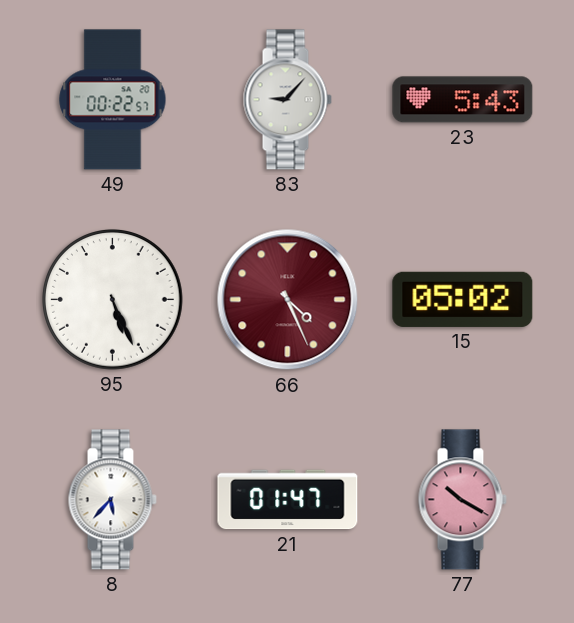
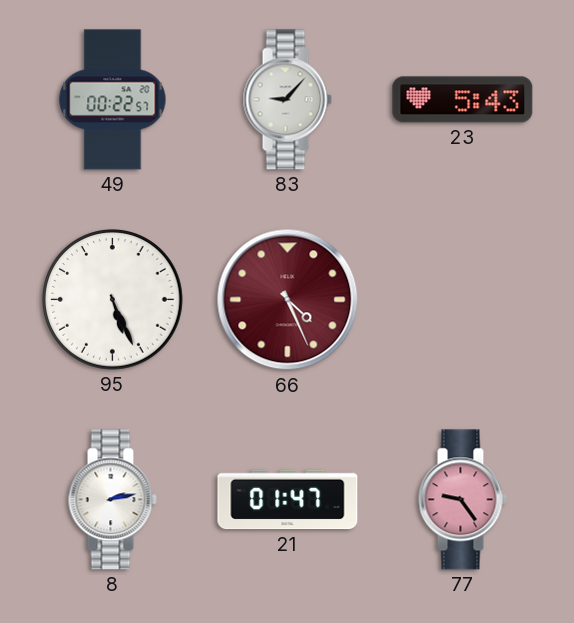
15: 05:02 -> none
8: 5:37 -> 2:13
77: 10:20 -> 9:24
